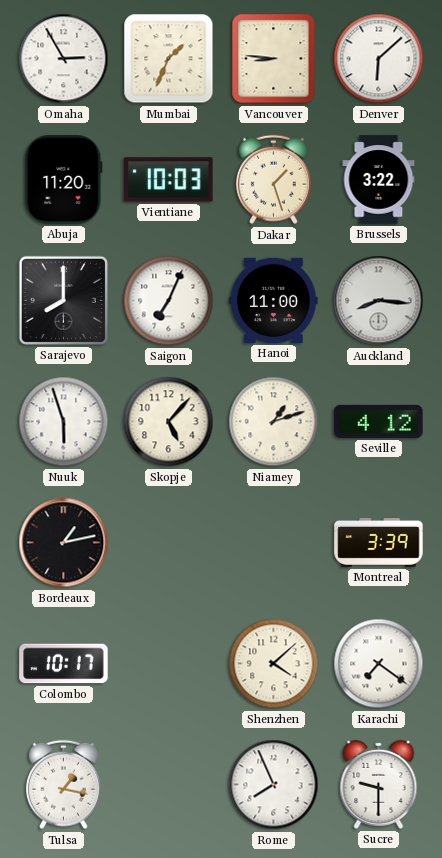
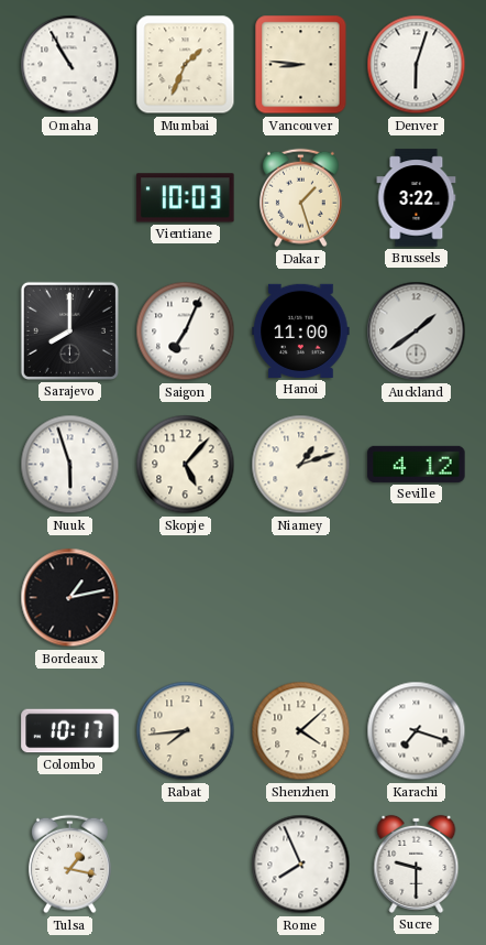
Omaha: 2:55 -> 10:55
Denver: 6:08 -> 6:03
Abuja: 11:20 -> none
Auckland: 8:16 -> 1:39
Montreal: 3:39 -> none
Rabat: none -> 7:44
Karachi: 7:21 -> 7:18
